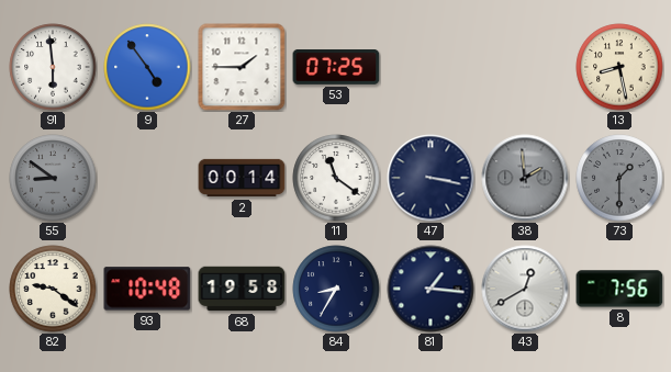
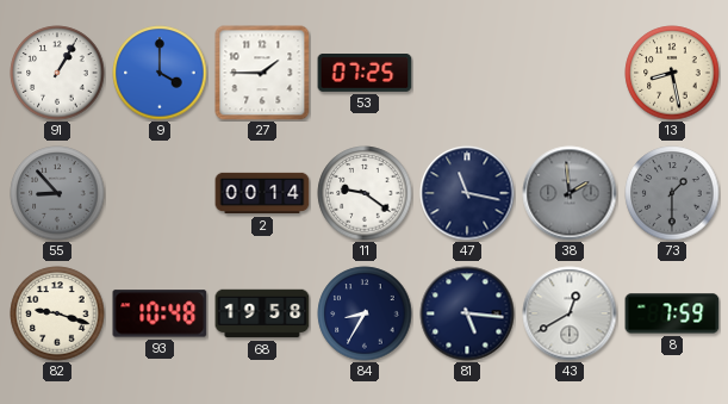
91: 5:59 -> 1:05
9: 4:54 -> 4:00
55: 8:51 -> 8:53
11: 11:21 -> 9:21
47: 3:17 -> 11:17
82: 9:21 -> 9:18
81: 1:16 -> 5:16
8: 7:56 -> 7:59
